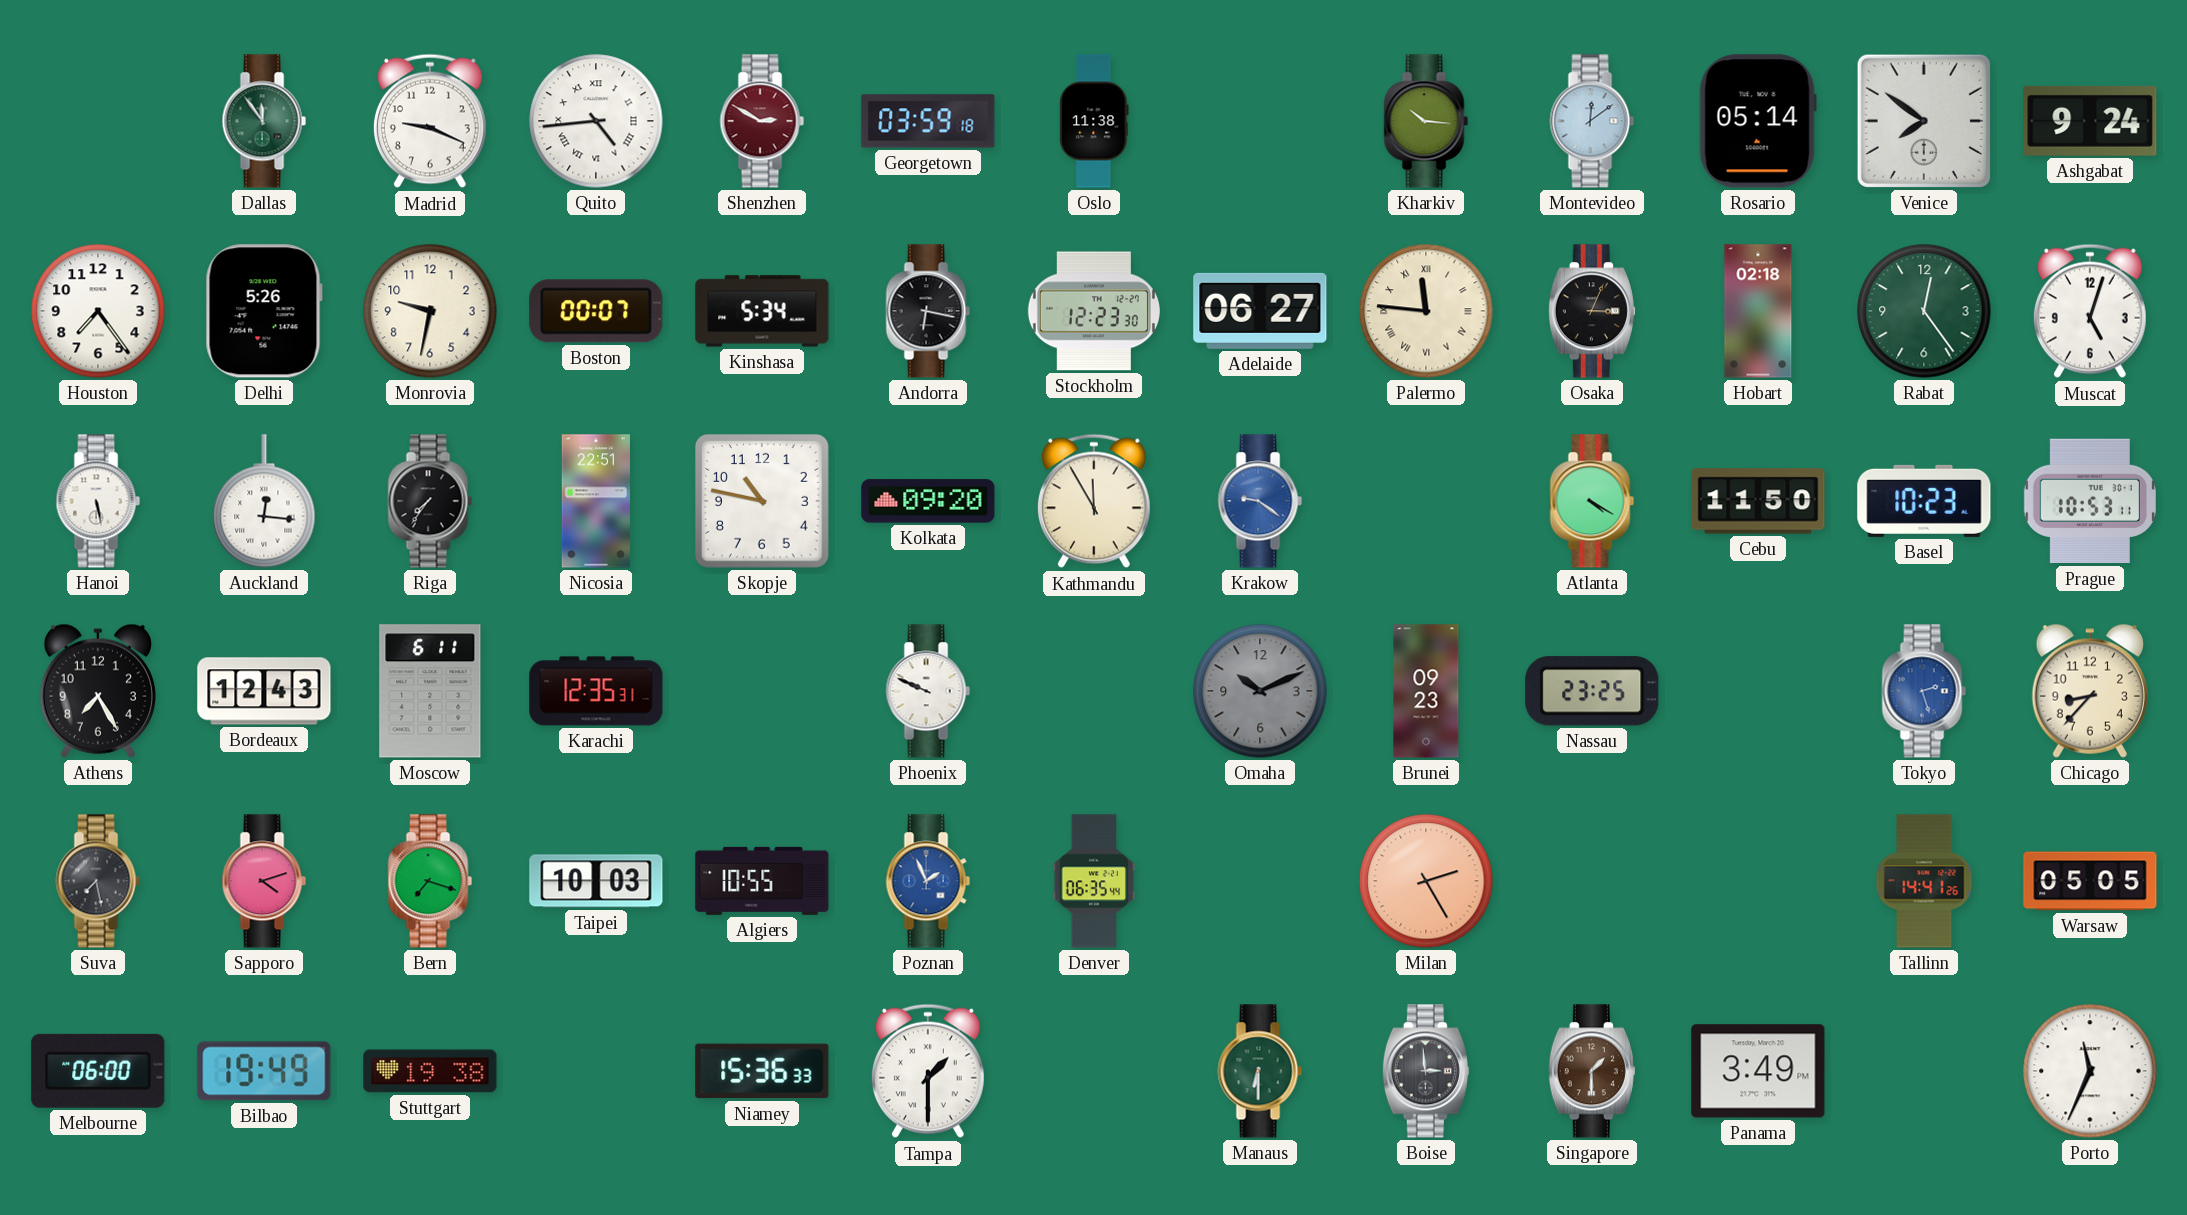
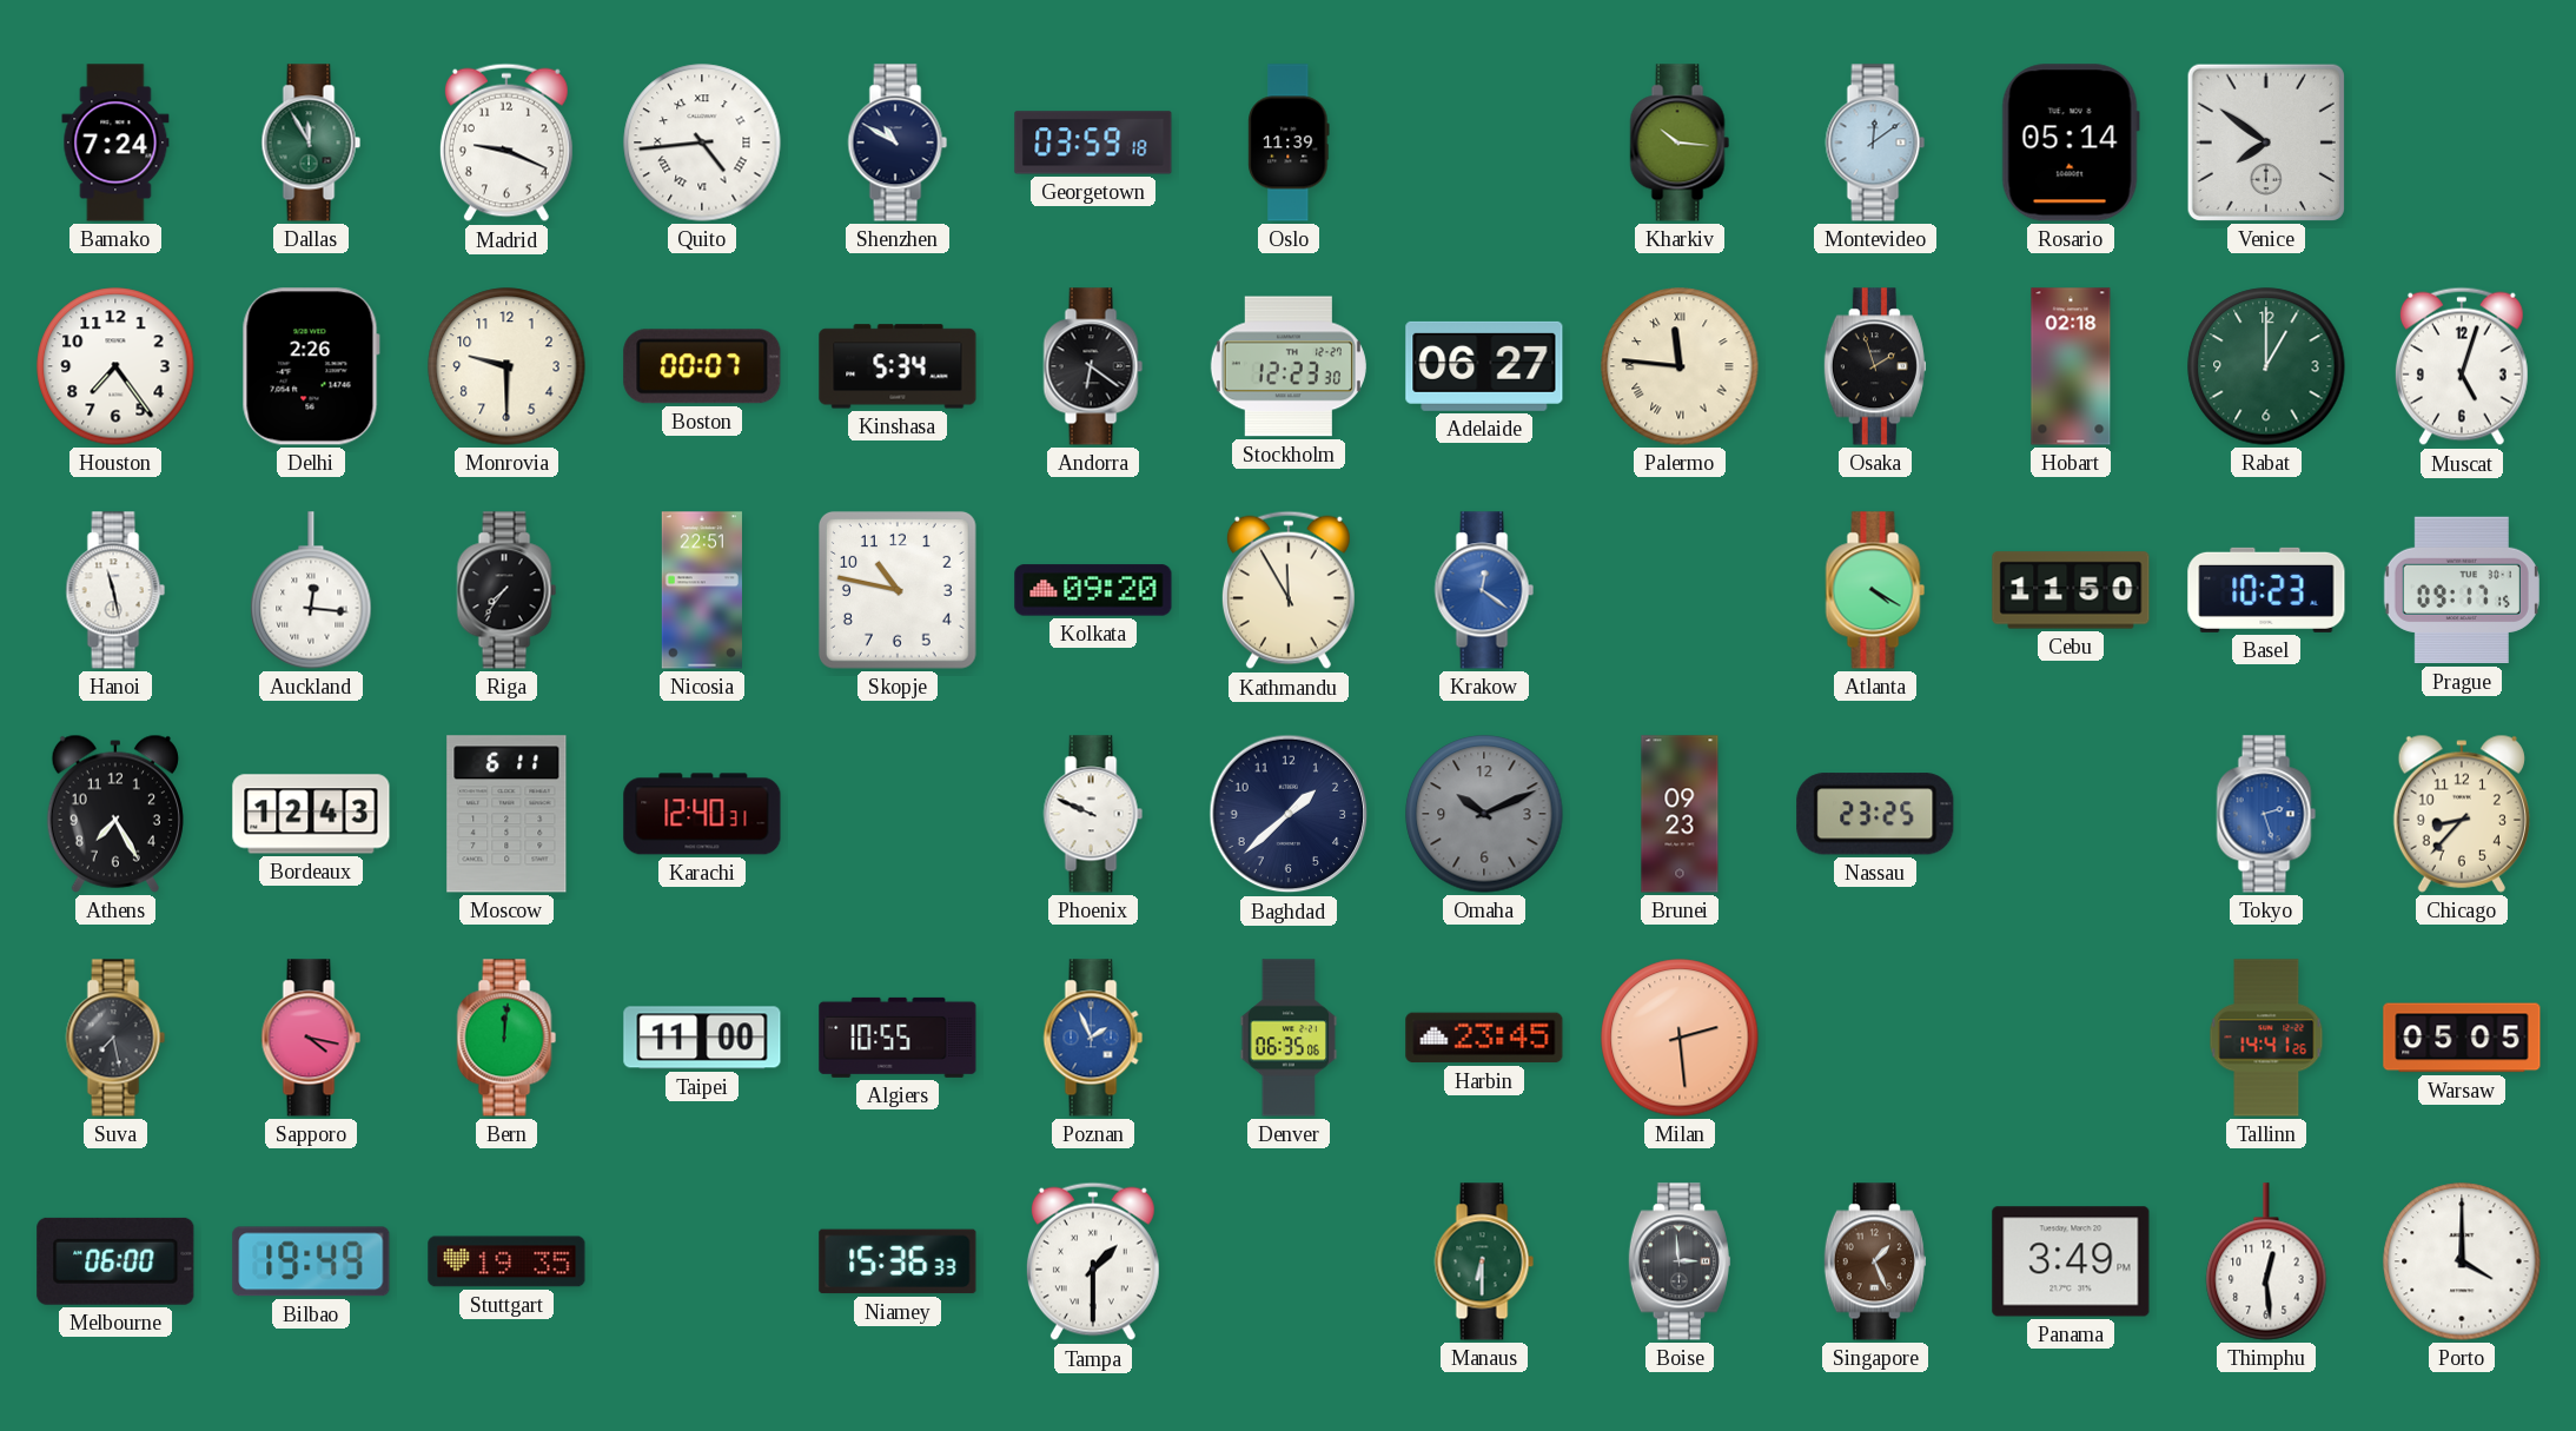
Bamako: none -> 7:24
Dallas: 11:54 -> 11:55
Shenzhen: 2:50 -> 10:50
Shenzhen dial: burgundy -> navy
Oslo: 11:38 -> 11:39
Ashgabat: 9:24 -> none
Delhi: 5:26 -> 2:26
Monrovia: 9:32 -> 9:30
Andorra: 6:17 -> 6:21
Osaka: 3:04 -> 1:57
Rabat: 12:24 -> 1:00
Hanoi: 5:28 -> 11:28
Krakow: 9:21 -> 12:21
Prague: 10:53 -> 09:17
Karachi: 12:35 -> 12:40
Baghdad: none -> 1:38
Sapporo: 4:12 -> 4:17
Bern: 7:18 -> 12:01
Taipei: 10:03 -> 11:00
Denver: 06:35:44 -> 06:35:06
Harbin: none -> 23:45
Milan: 2:25 -> 2:29
Stuttgart: 19:38 -> 19:35
Singapore: 1:30 -> 1:26
Thimphu: none -> 12:29
Porto: 11:34 -> 4:00
